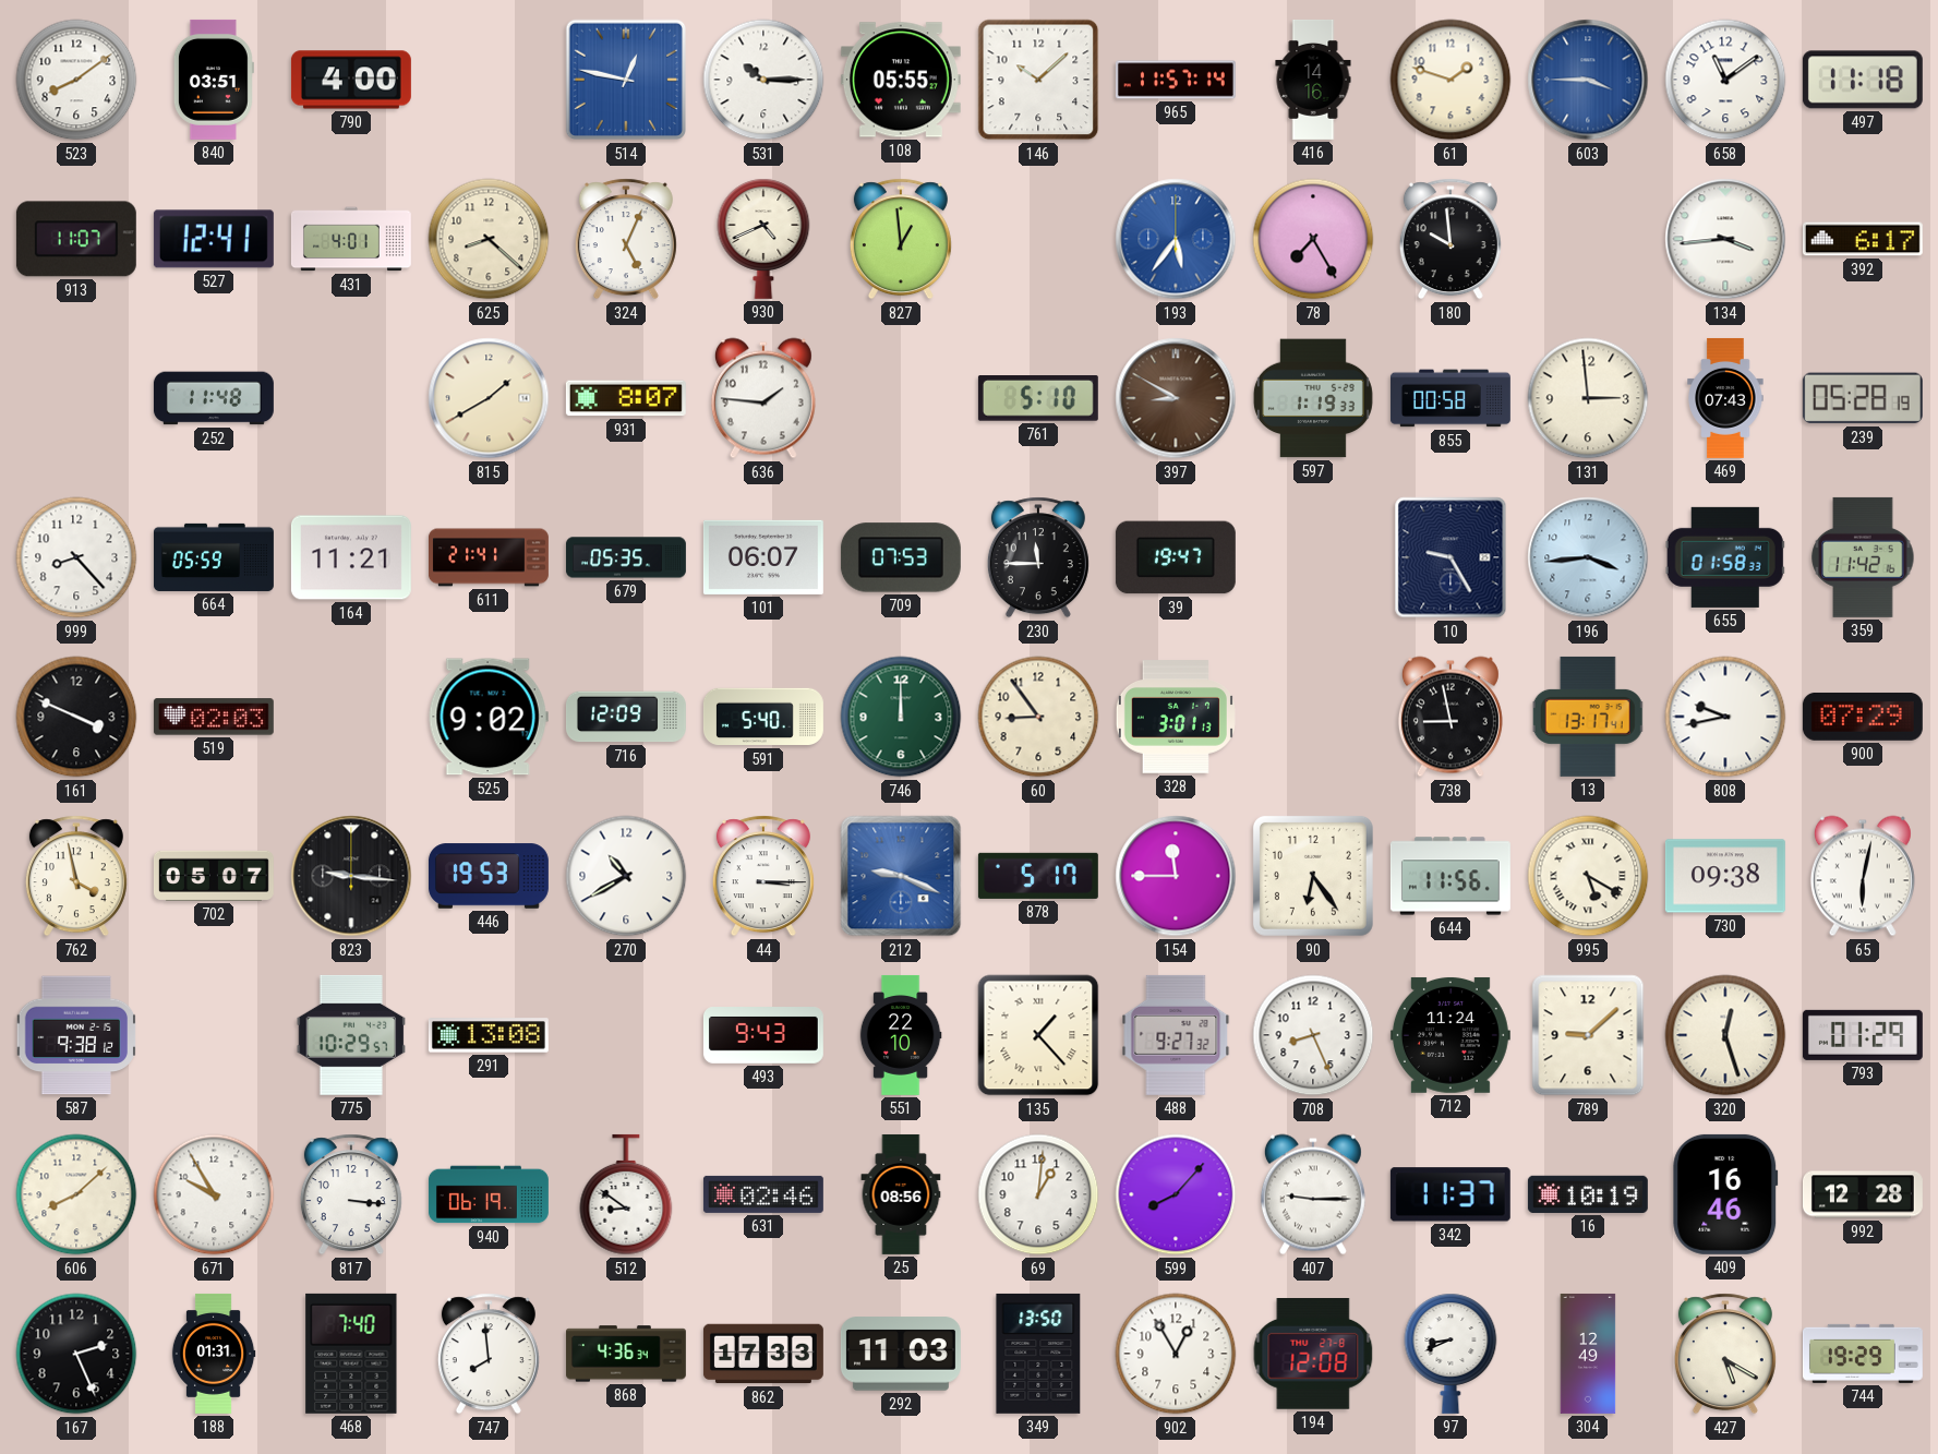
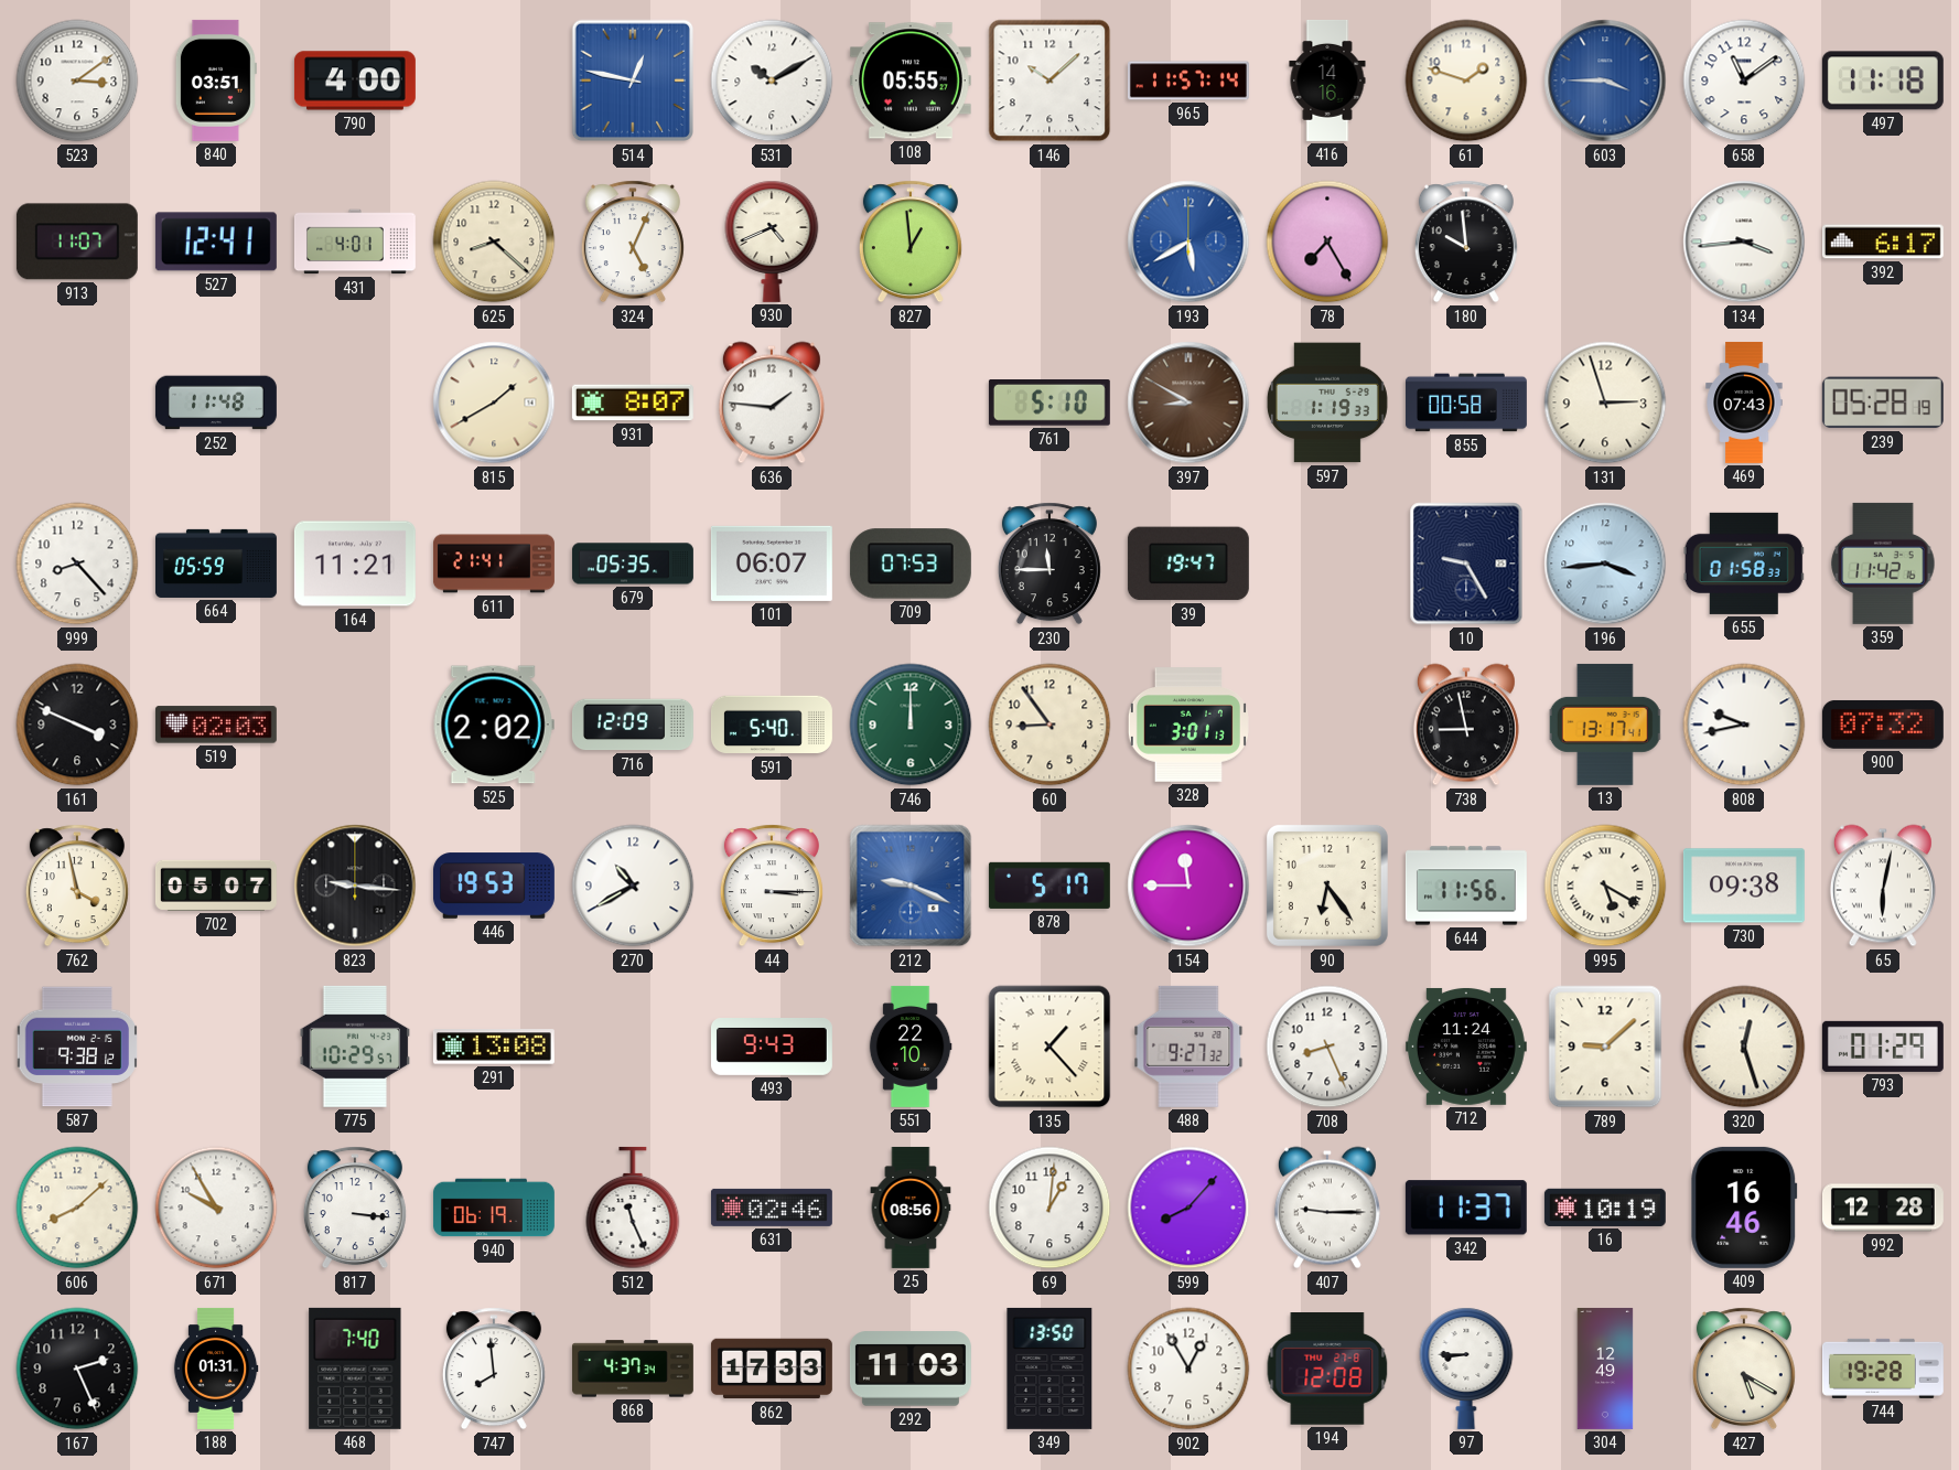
523: 8:09 -> 3:09
531: 10:15 -> 10:10
193: 5:36 -> 5:40
131: 2:59 -> 2:57
525: 9:02 -> 2:02
900: 07:29 -> 07:32
512: 8:51 -> 11:26
868: 4:36 -> 4:37
97: 8:41 -> 8:45
744: 19:29 -> 19:28
